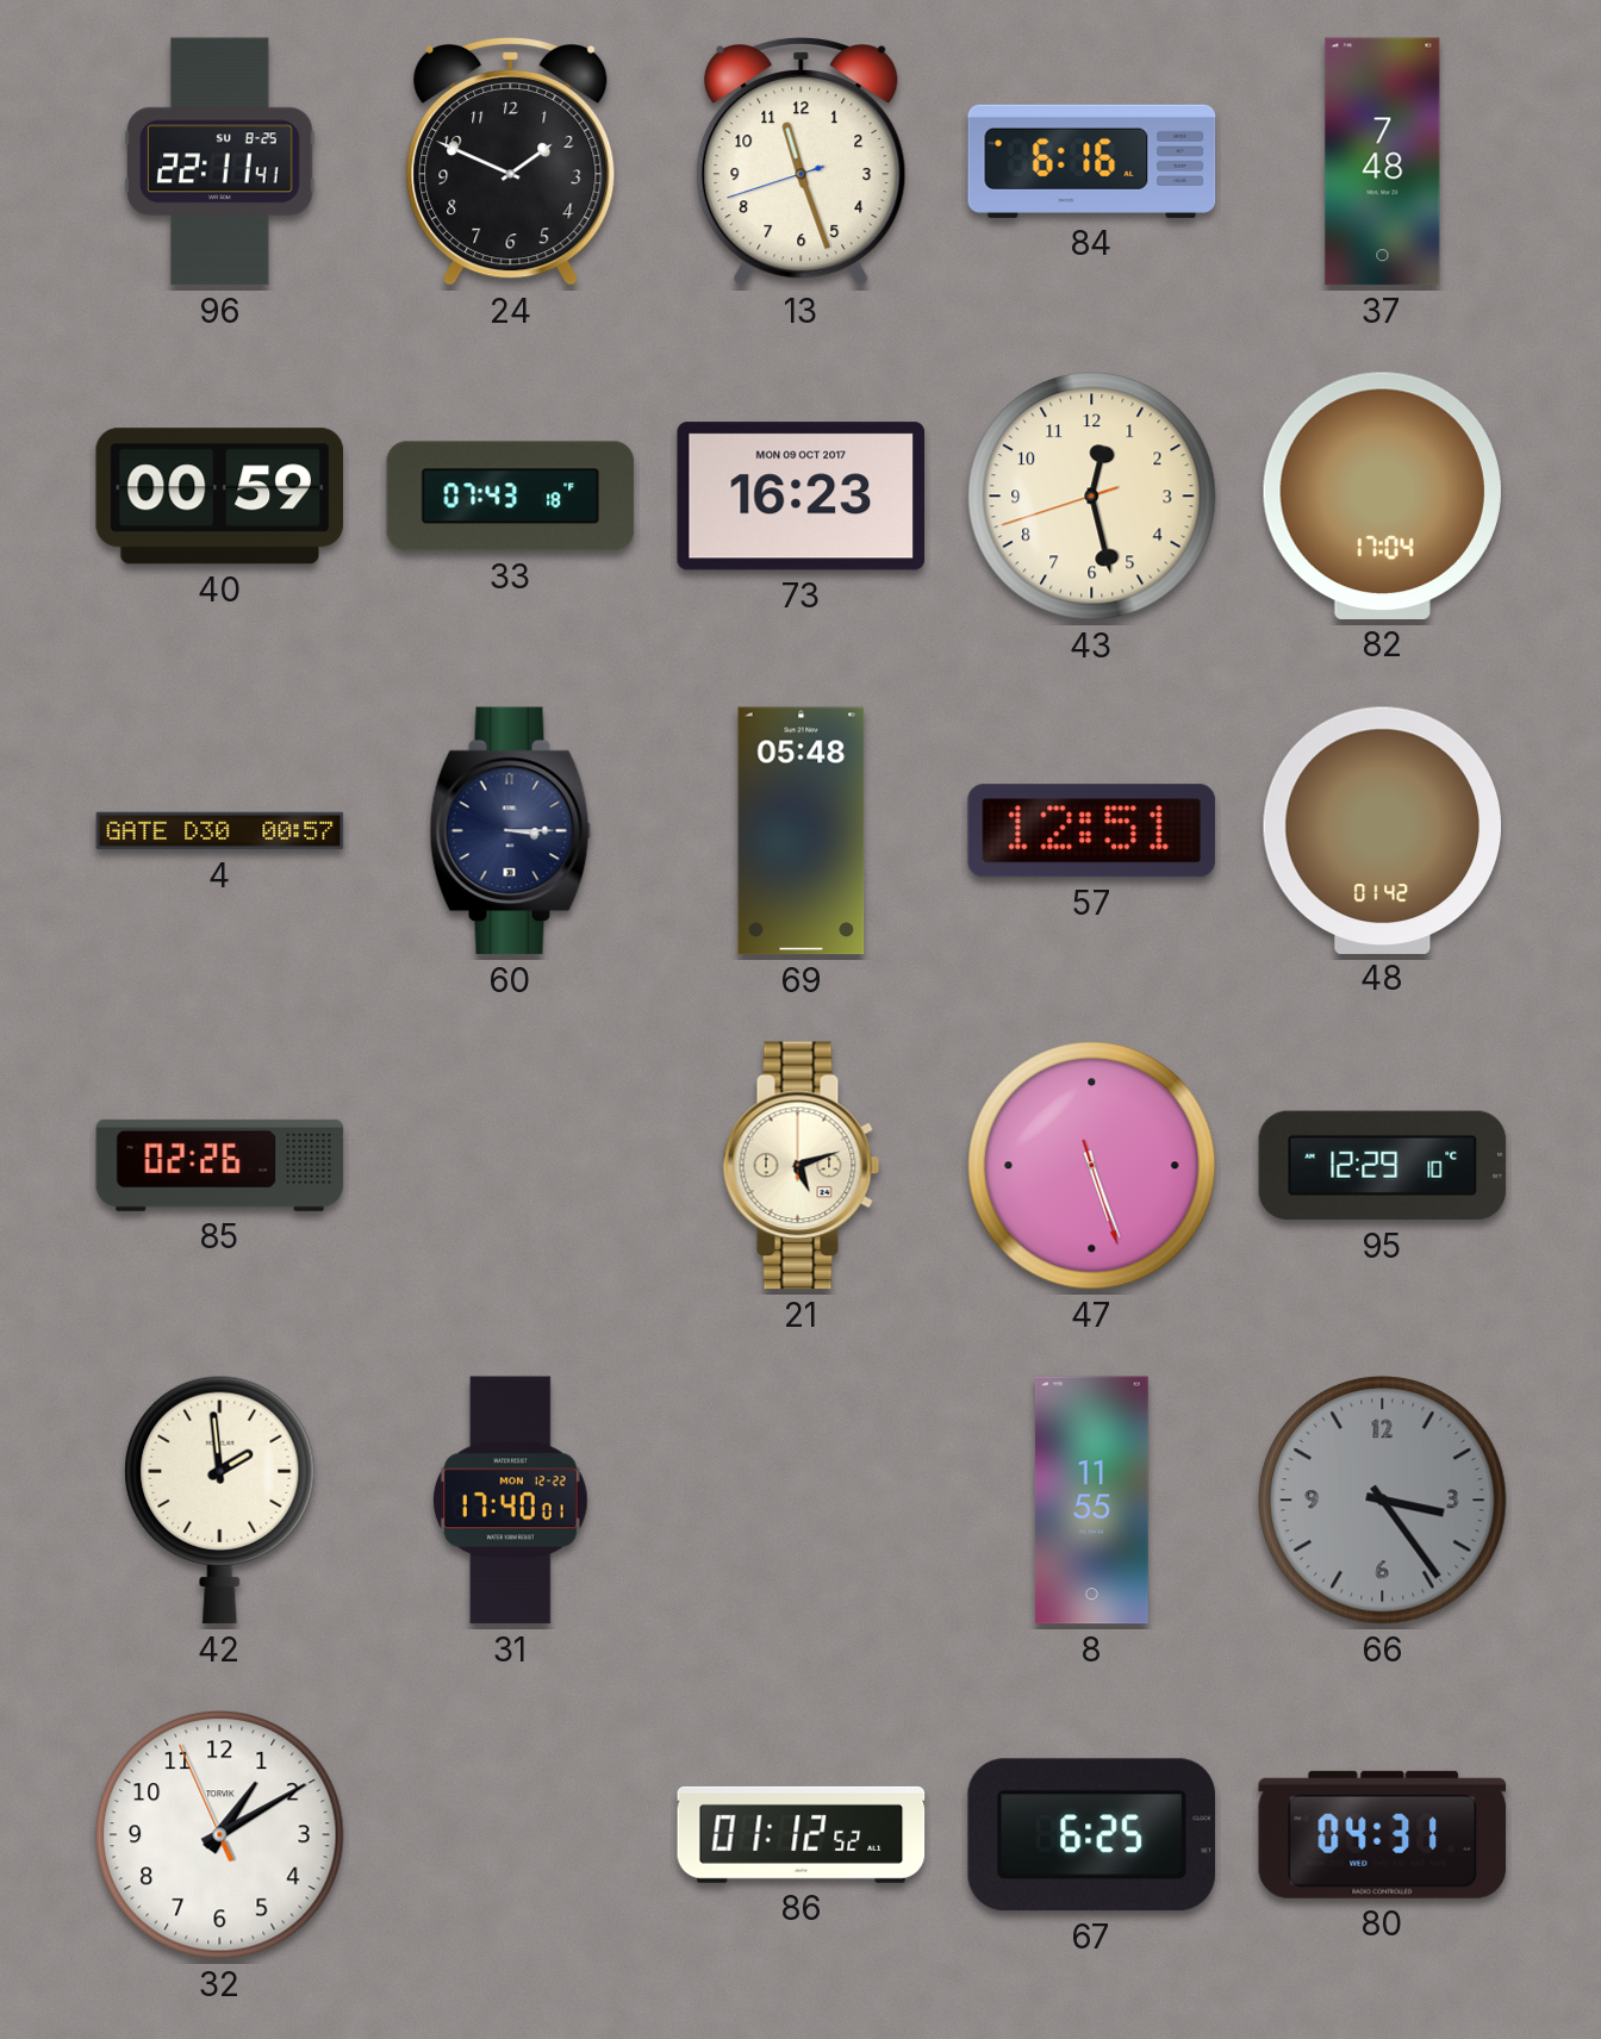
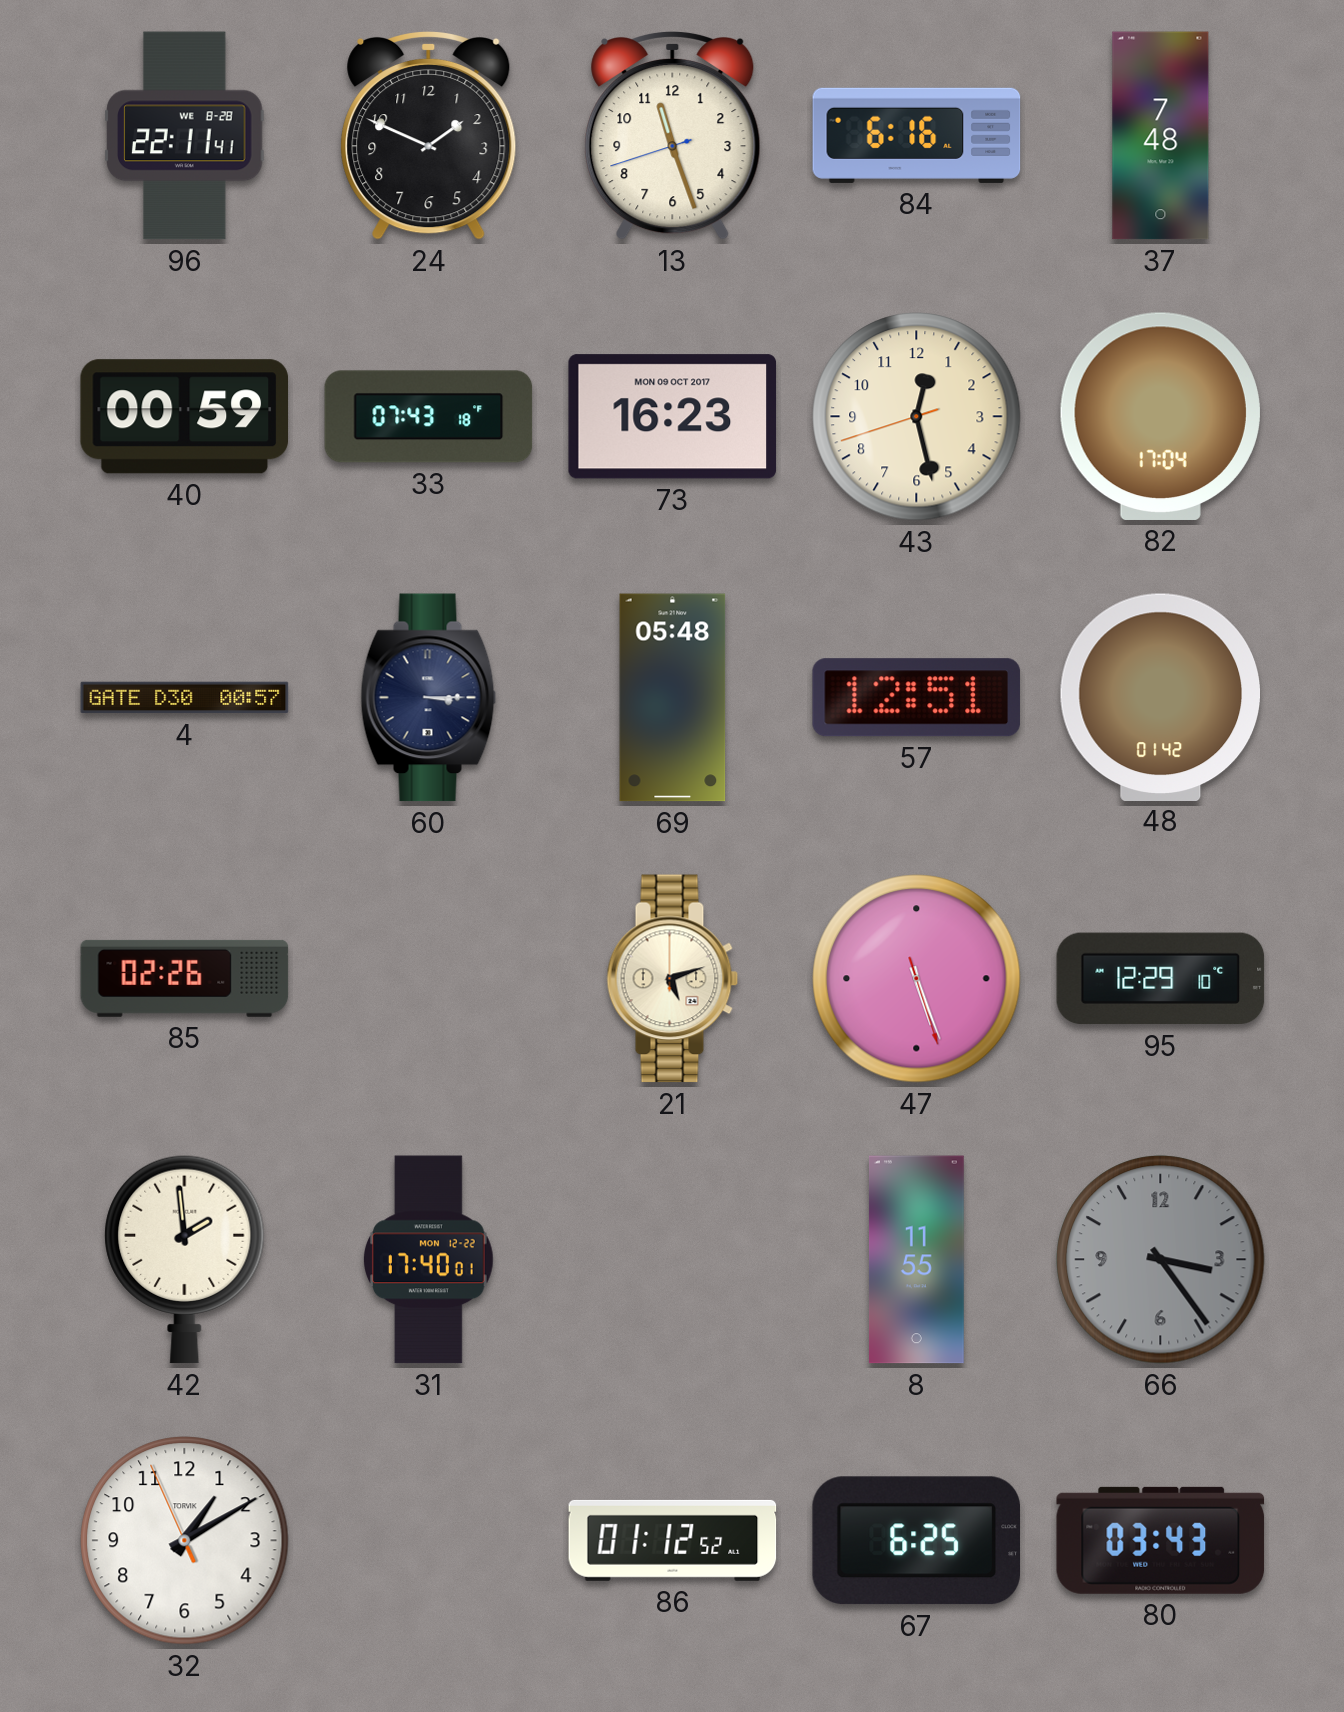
96 date: SU 8-25 -> WE 8-28
80: 04:31 -> 03:43
